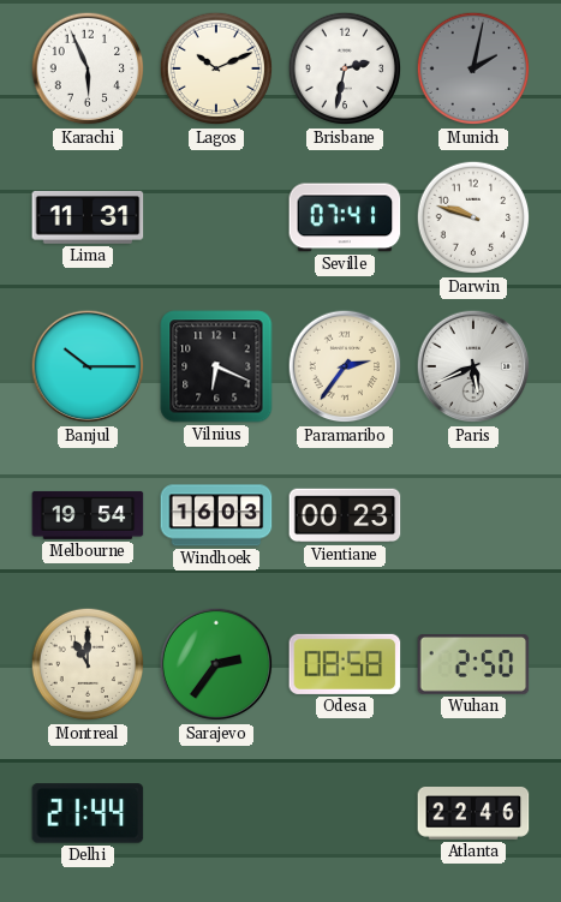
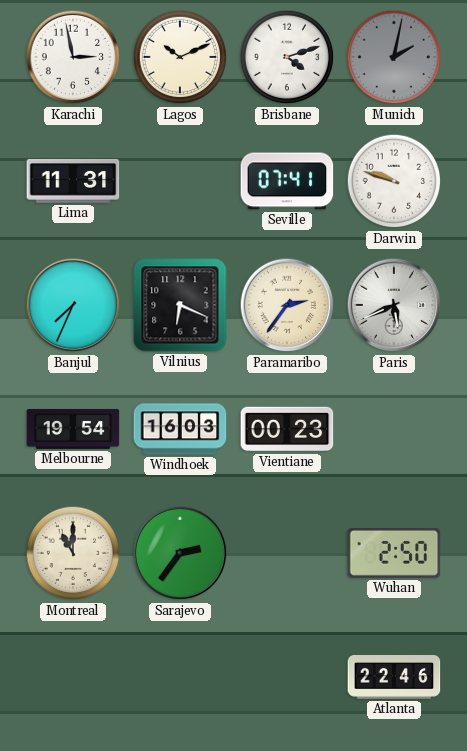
Karachi: 5:56 -> 2:58
Brisbane: 2:32 -> 4:12
Banjul: 10:15 -> 7:34
Odesa: 08:58 -> none
Delhi: 21:44 -> none
